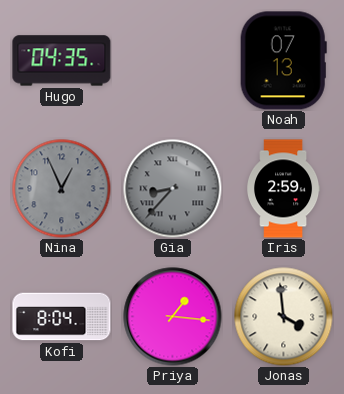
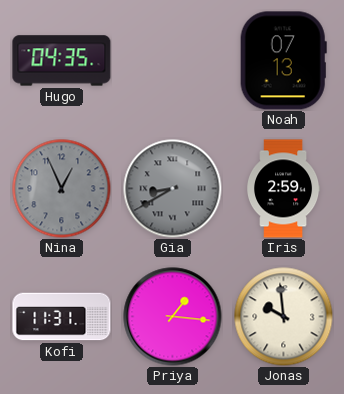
Gia: 8:37 -> 8:40
Kofi: 8:04 -> 11:31
Jonas: 3:59 -> 9:59
